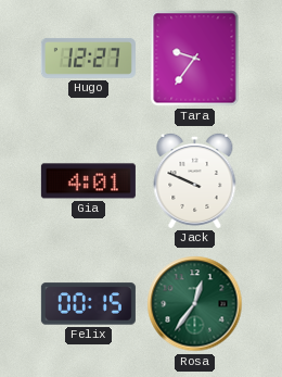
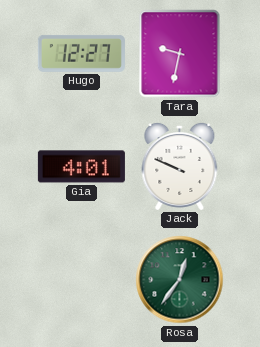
Tara: 9:36 -> 9:32
Felix: 00:15 -> none
